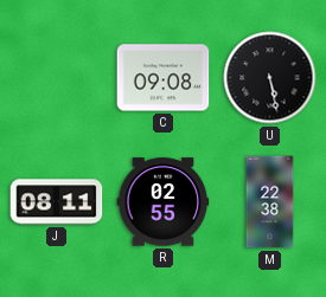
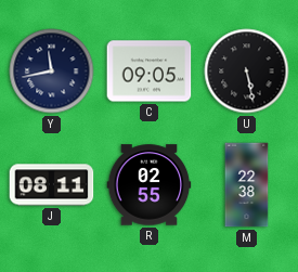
Y: none -> 11:43
C: 09:08 -> 09:05
